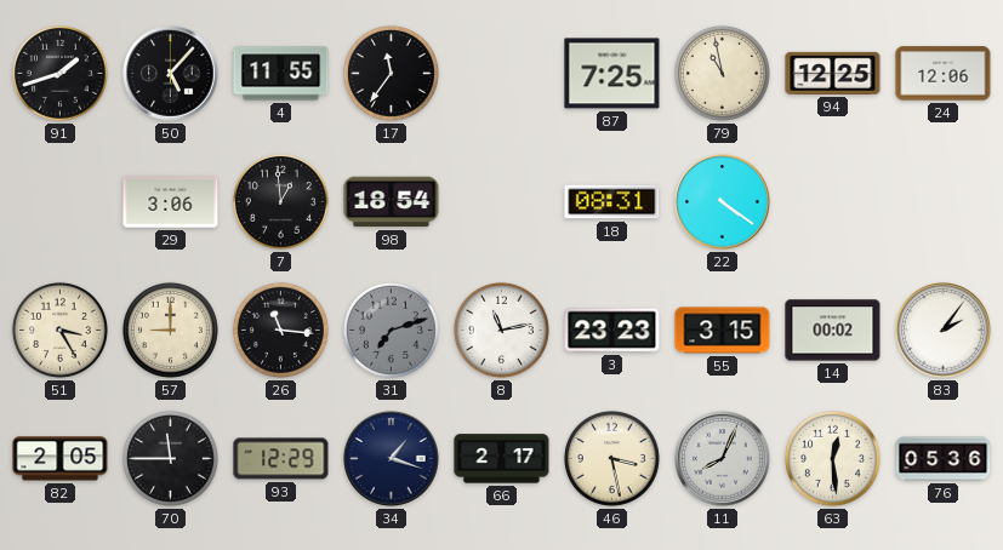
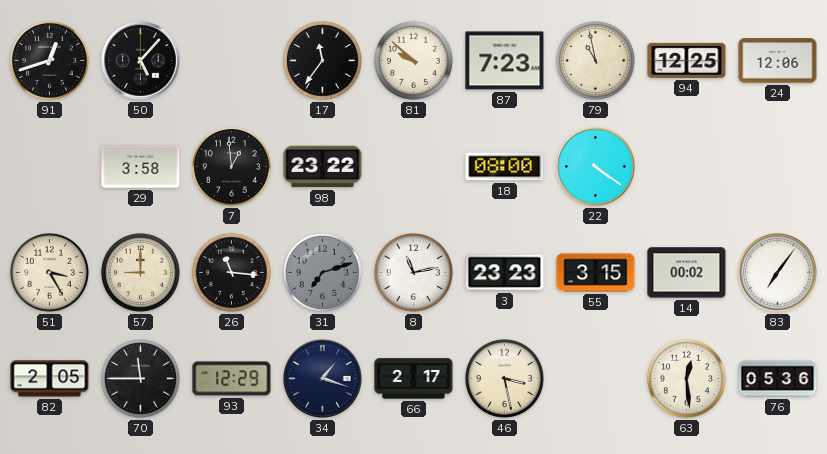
91: 1:42 -> 12:42
4: 11:55 -> none
81: none -> 9:52
87: 7:25 -> 7:23
29: 3:06 -> 3:58
98: 18:54 -> 23:22
18: 08:31 -> 08:00
83: 2:06 -> 7:06
11: 8:04 -> none
